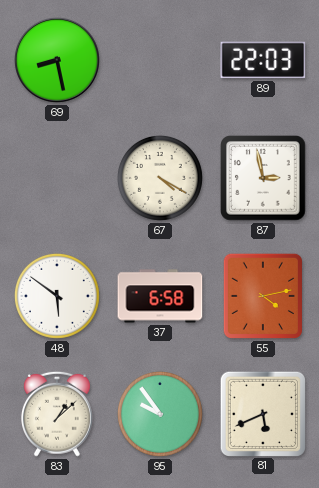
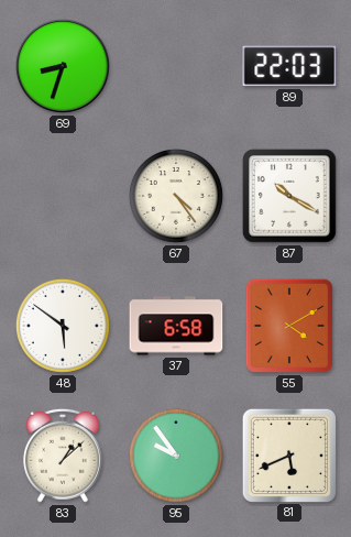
69: 8:28 -> 8:33
67: 4:20 -> 4:24
87: 2:58 -> 10:20
55: 4:13 -> 4:10
